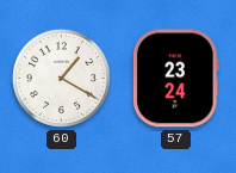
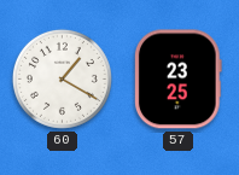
57: 23:24 -> 23:25
